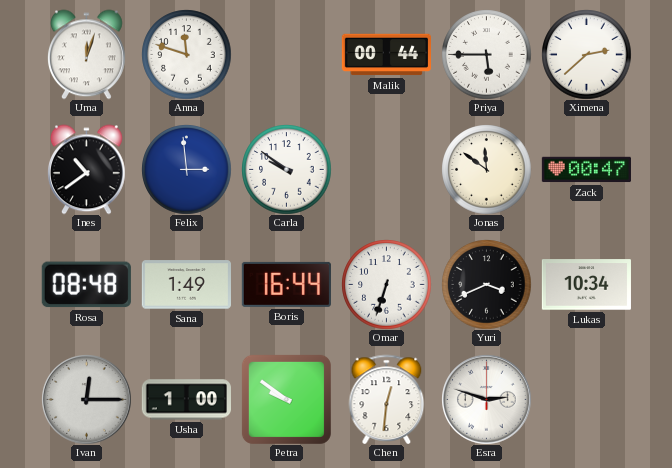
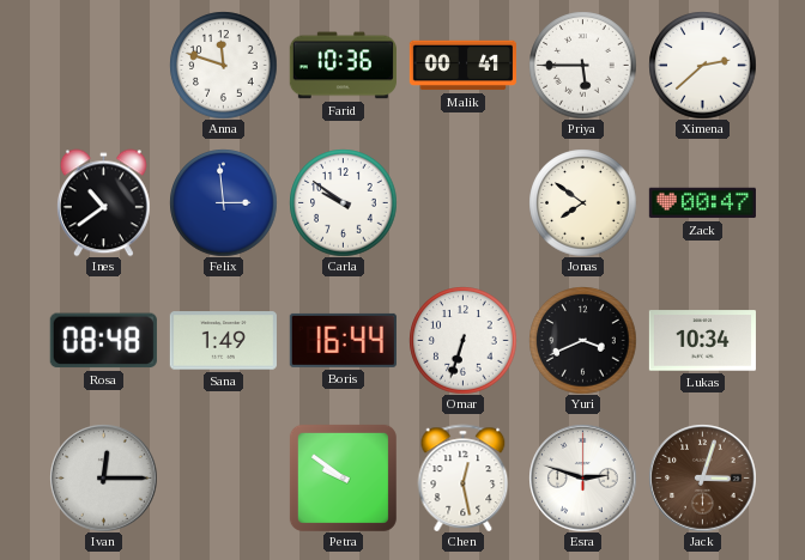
Uma: 12:03 -> none
Farid: none -> 10:36
Malik: 00:44 -> 00:41
Jonas: 11:51 -> 7:51
Usha: 1:00 -> none
Chen: 12:31 -> 12:28
Jack: none -> 3:03
